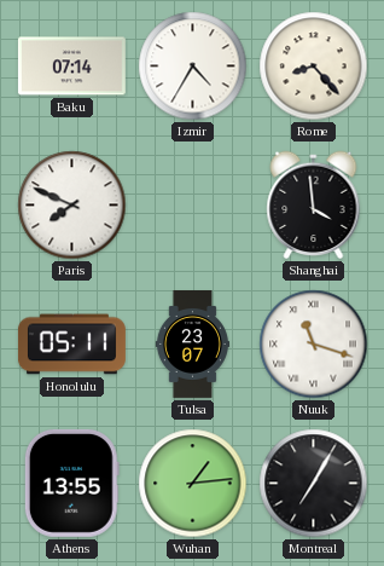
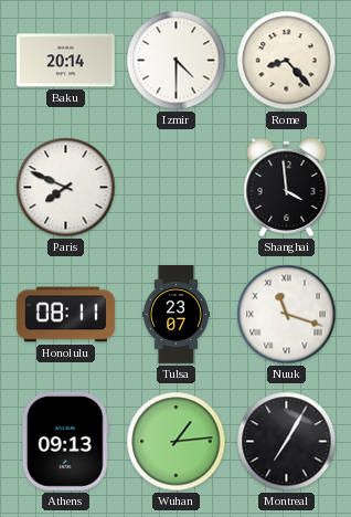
Baku: 07:14 -> 20:14
Izmir: 4:35 -> 4:30
Honolulu: 05:11 -> 08:11
Athens: 13:55 -> 09:13
